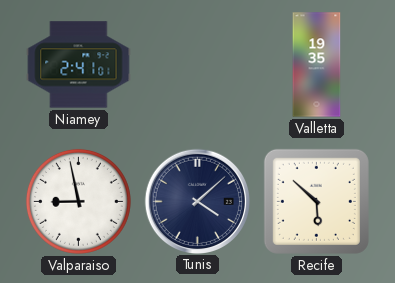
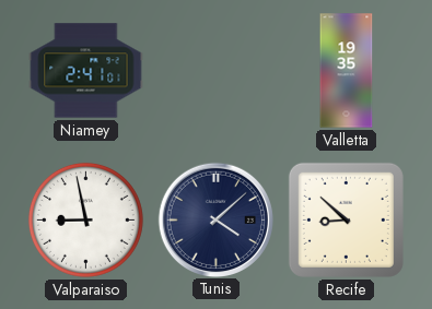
Recife: 5:52 -> 8:52
